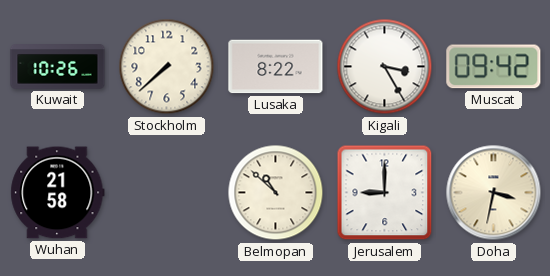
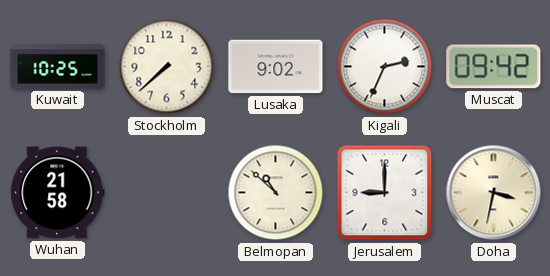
Kuwait: 10:26 -> 10:25
Lusaka: 8:22 -> 9:02
Kigali: 3:25 -> 2:34
